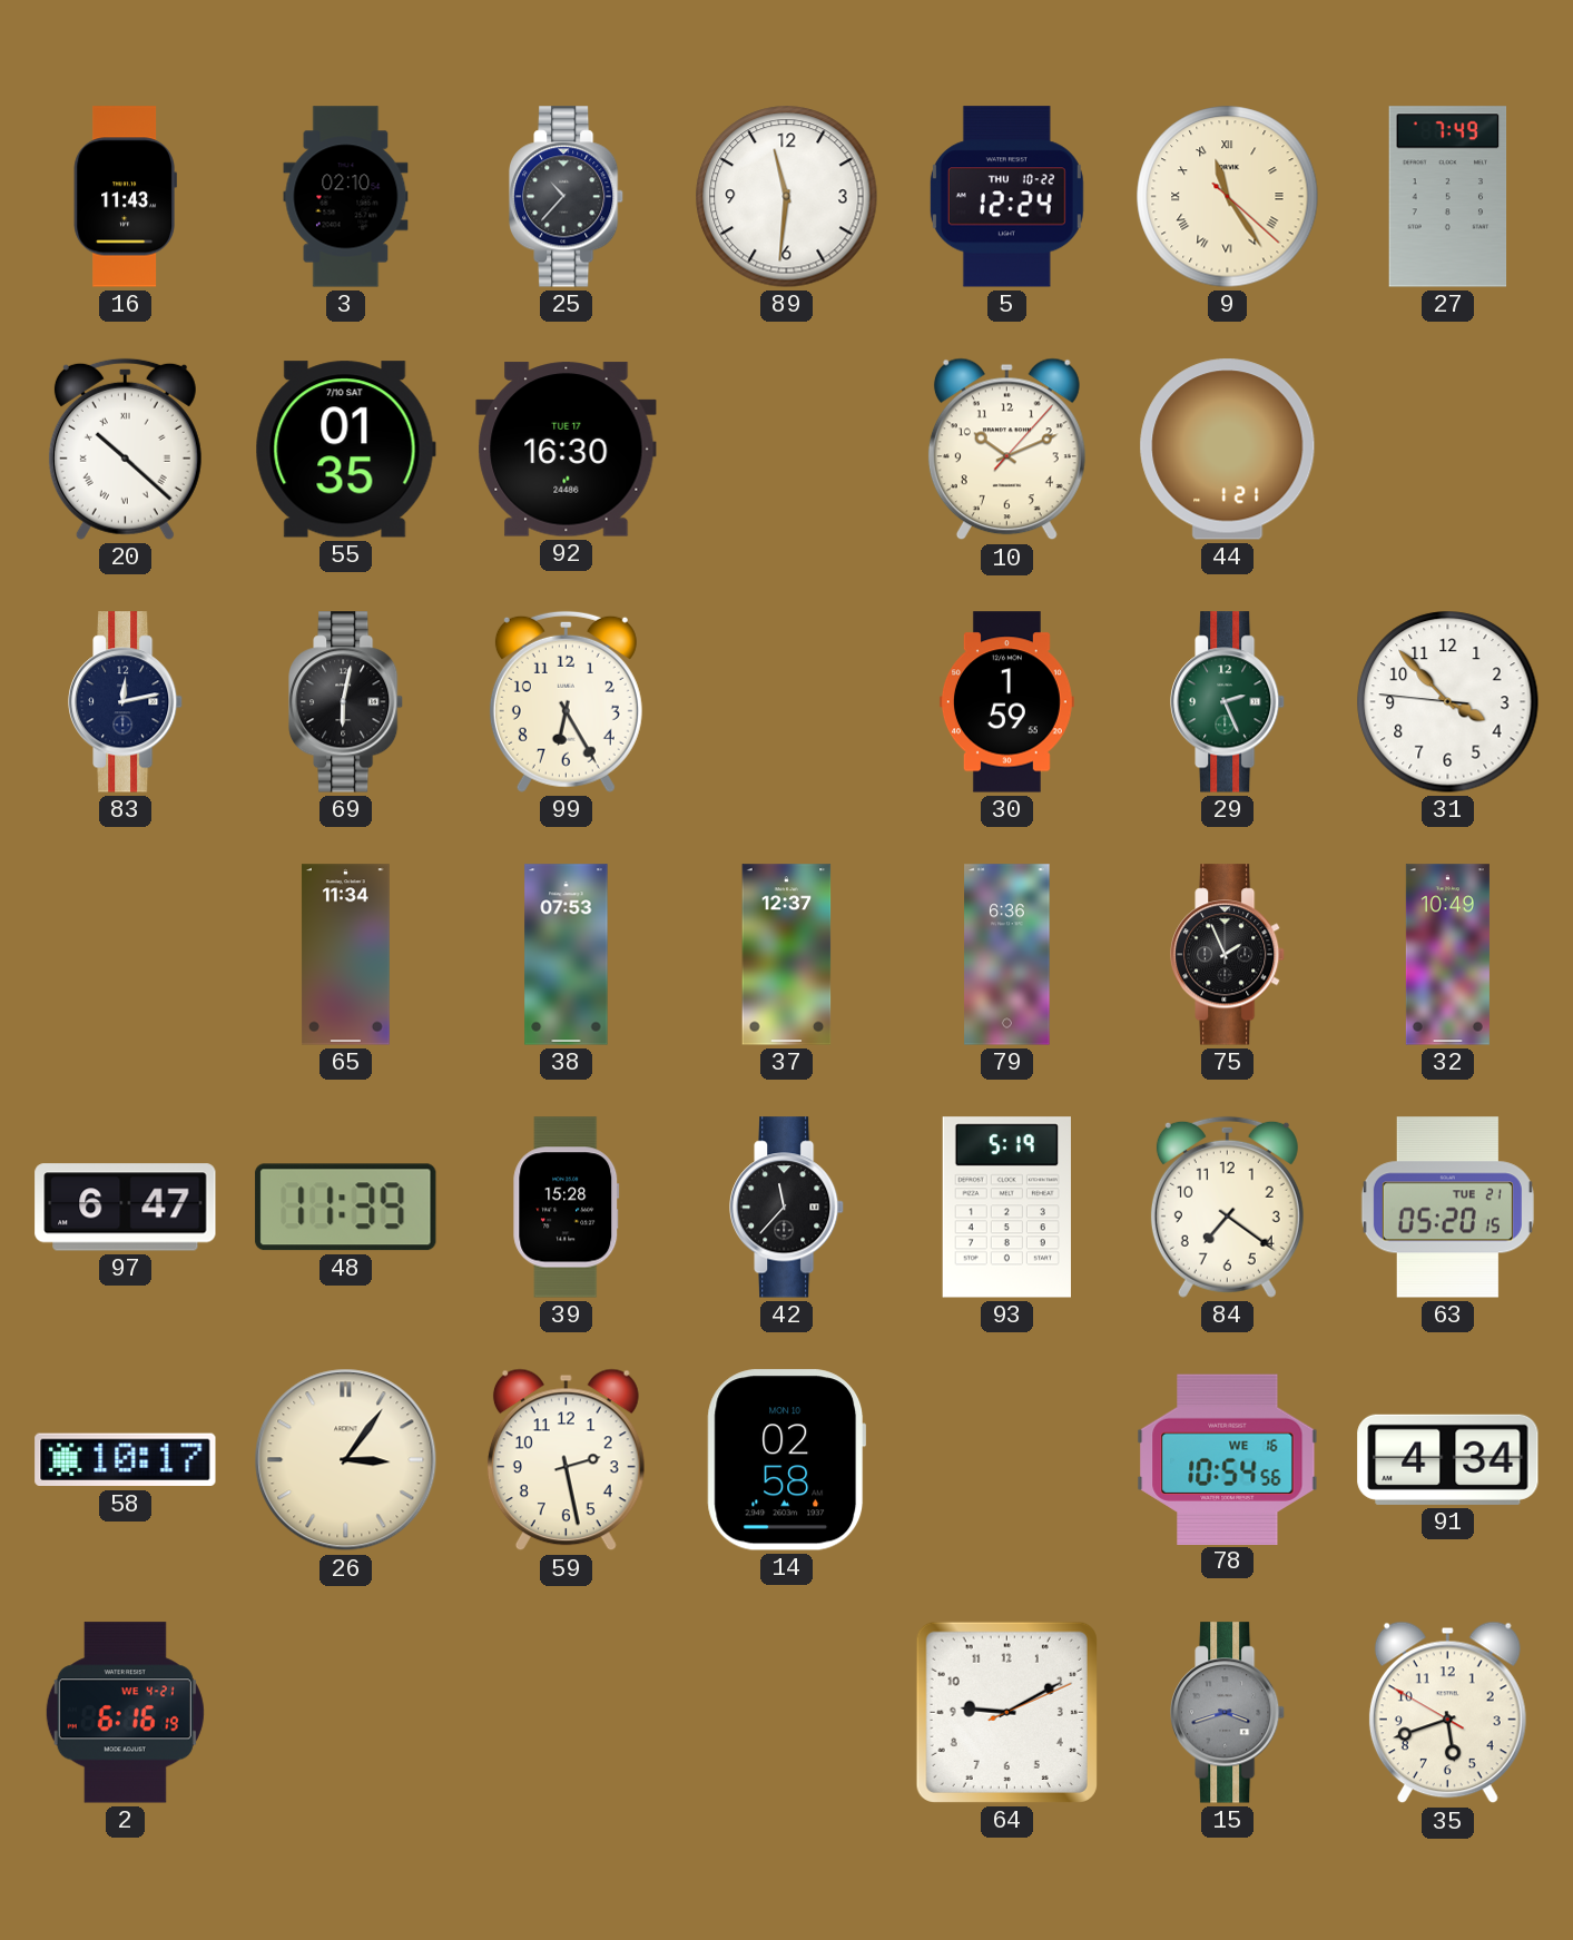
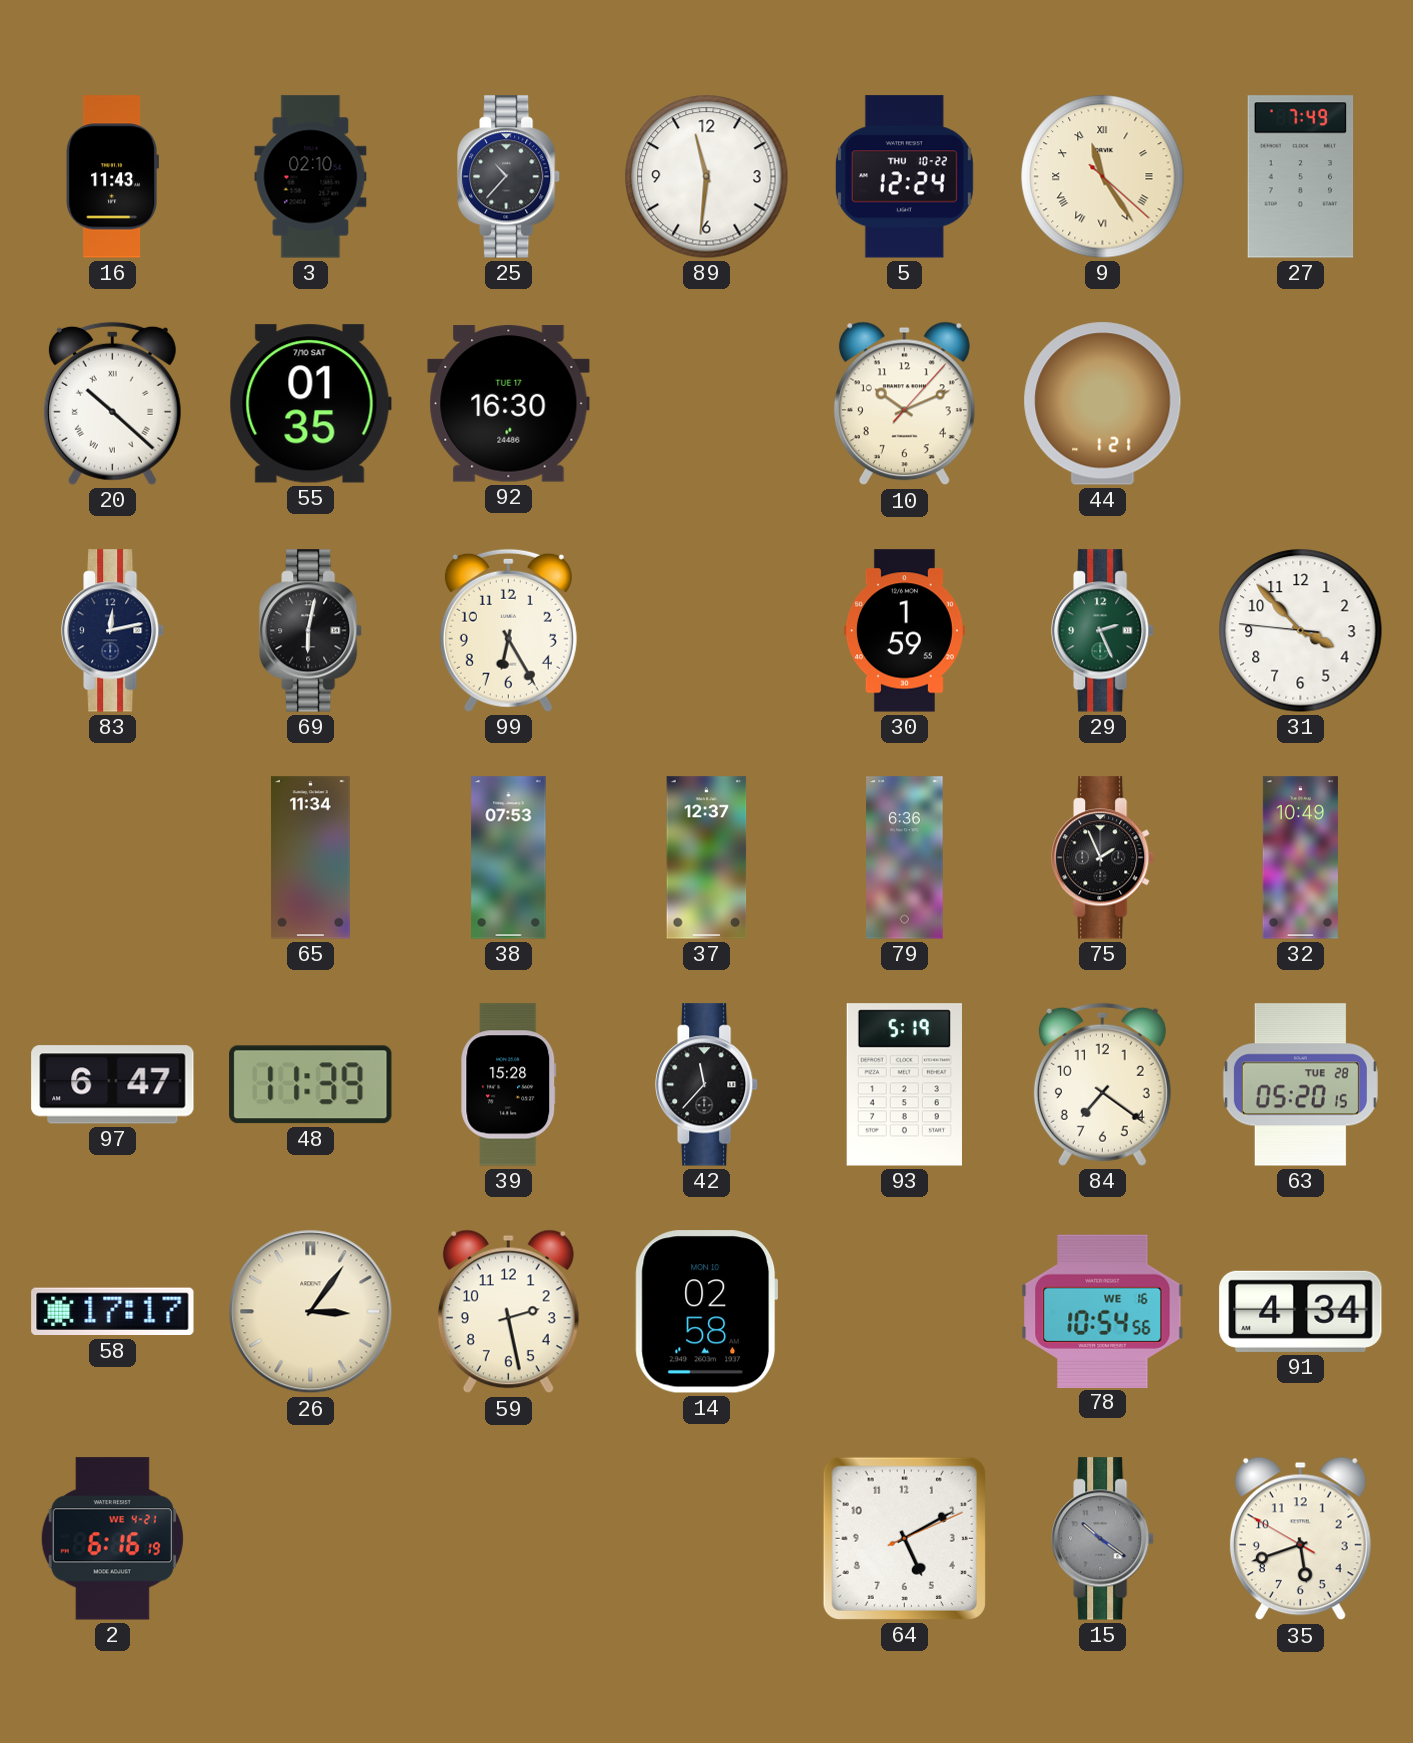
63 date: TUE 21 -> TUE 28
58: 10:17 -> 17:17
64: 9:10 -> 5:10
15: 3:42 -> 10:21
